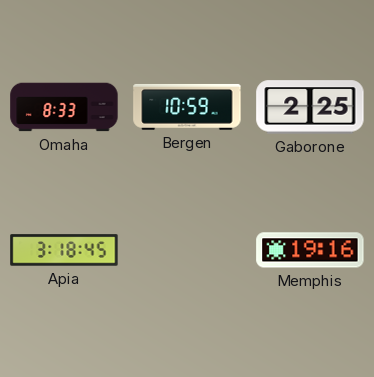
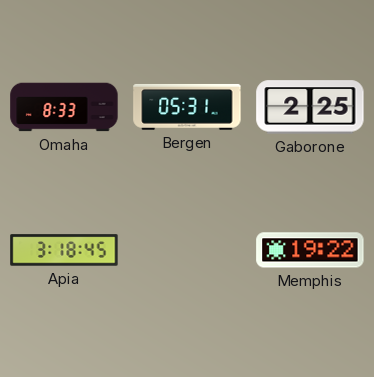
Bergen: 10:59 -> 05:31
Memphis: 19:16 -> 19:22
